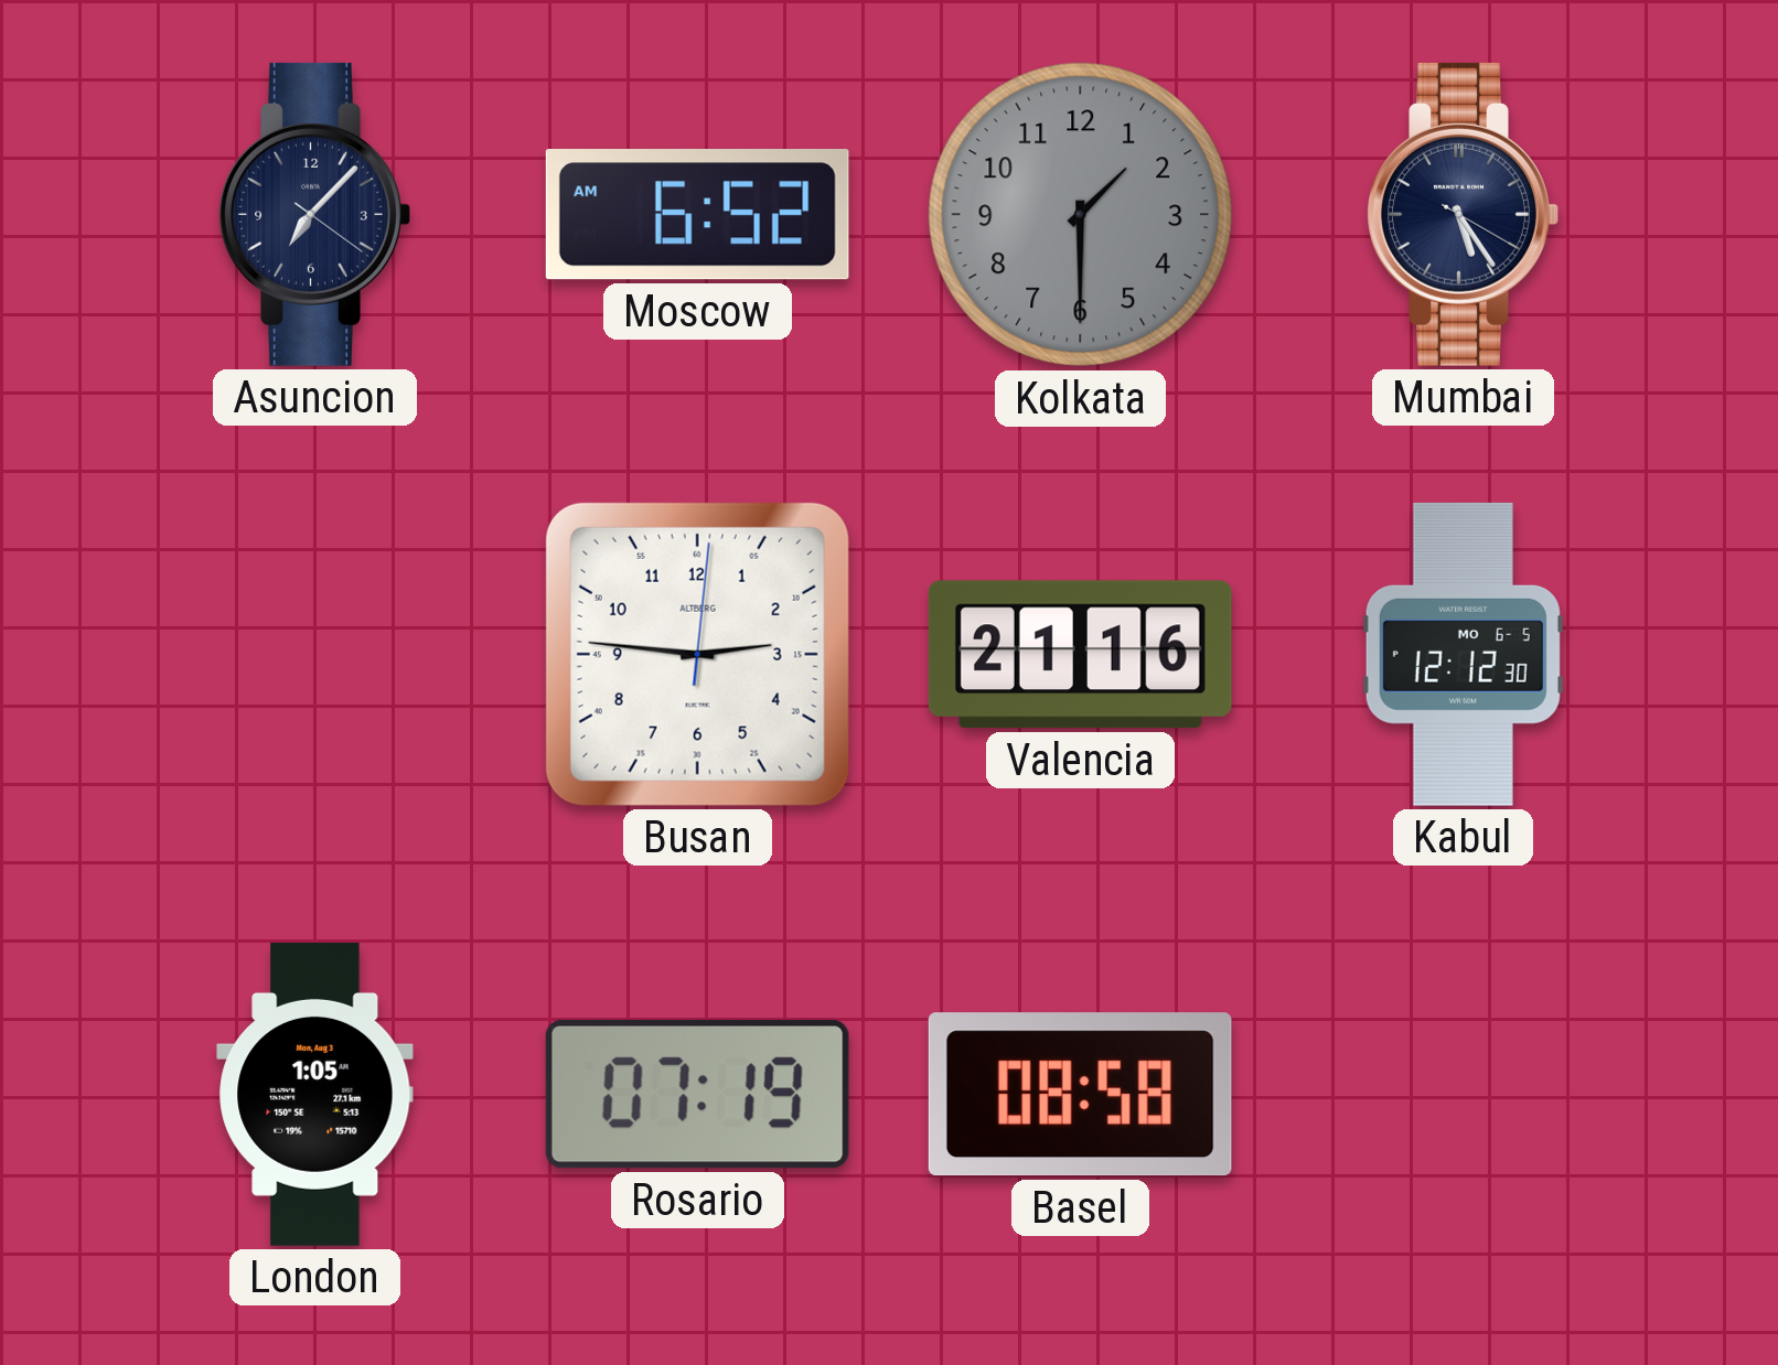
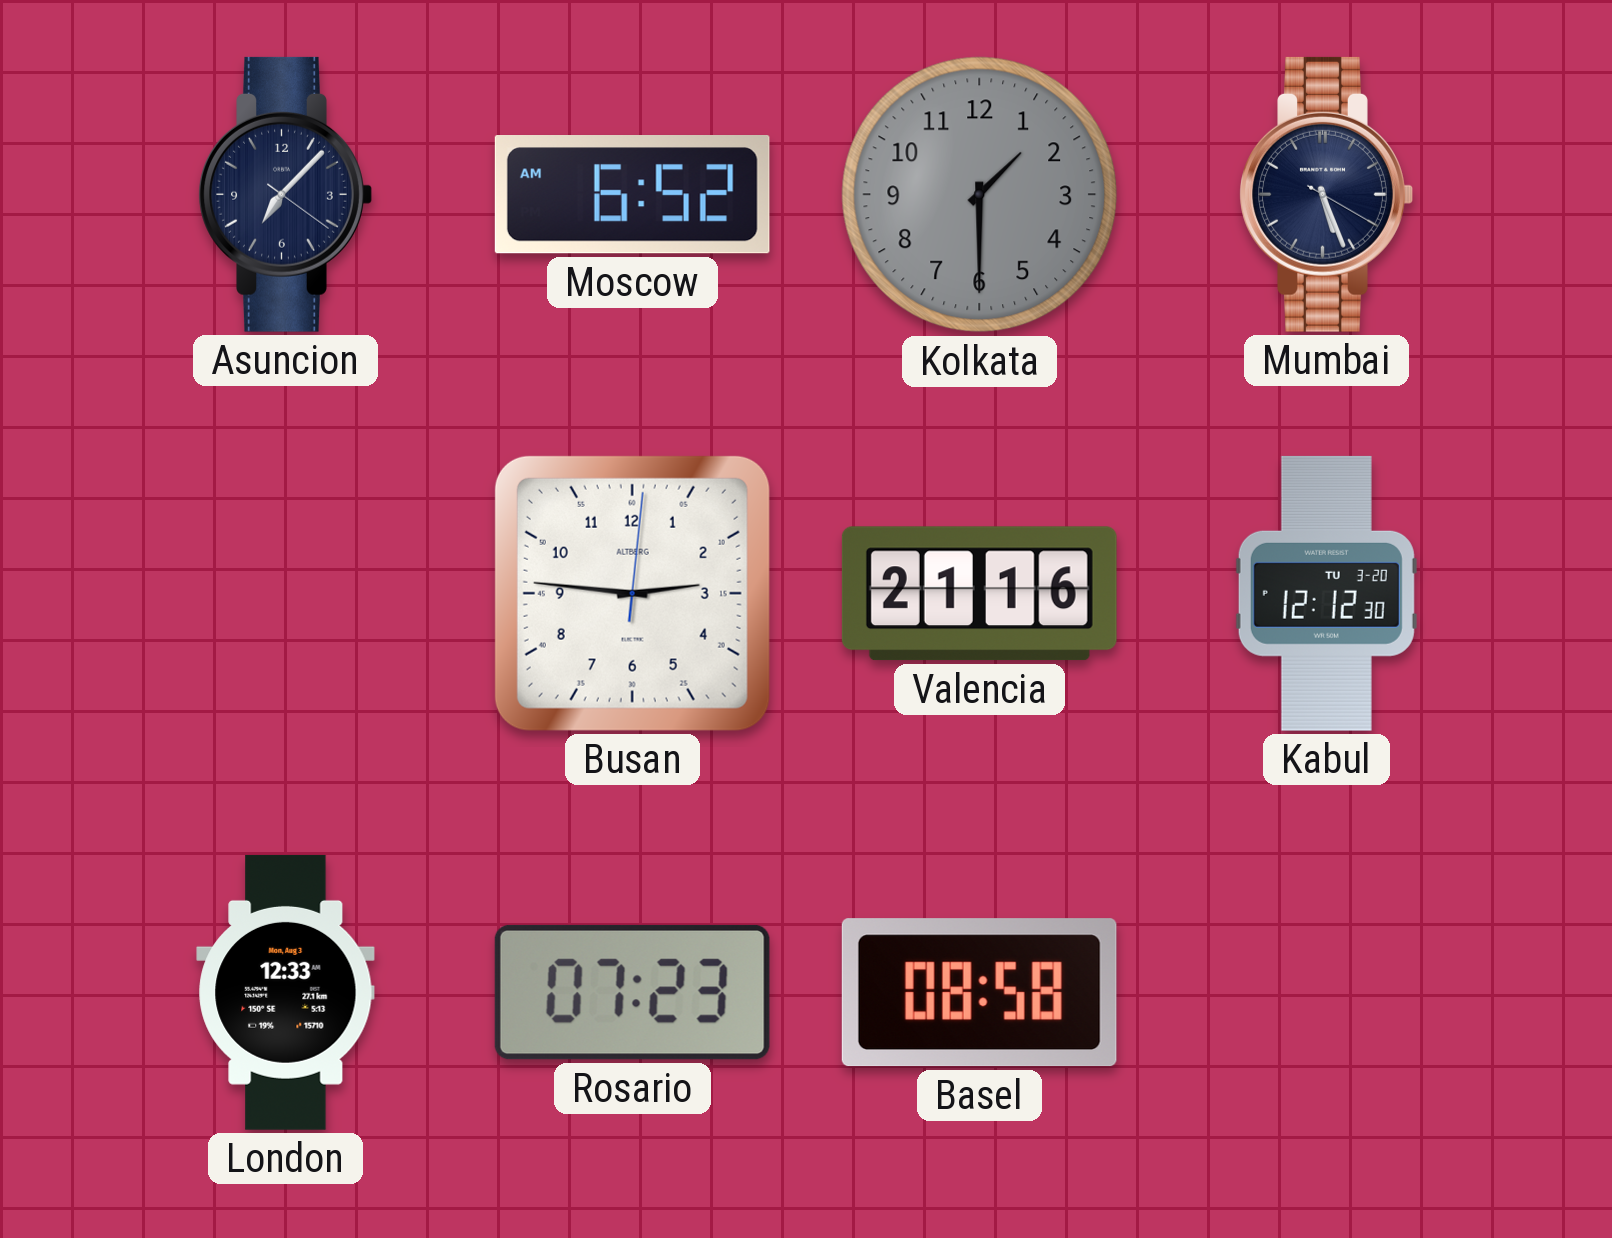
Mumbai: 5:24 -> 5:26
Kabul date: MO 6-5 -> TU 3-20
London: 1:05 -> 12:33
Rosario: 07:19 -> 07:23
